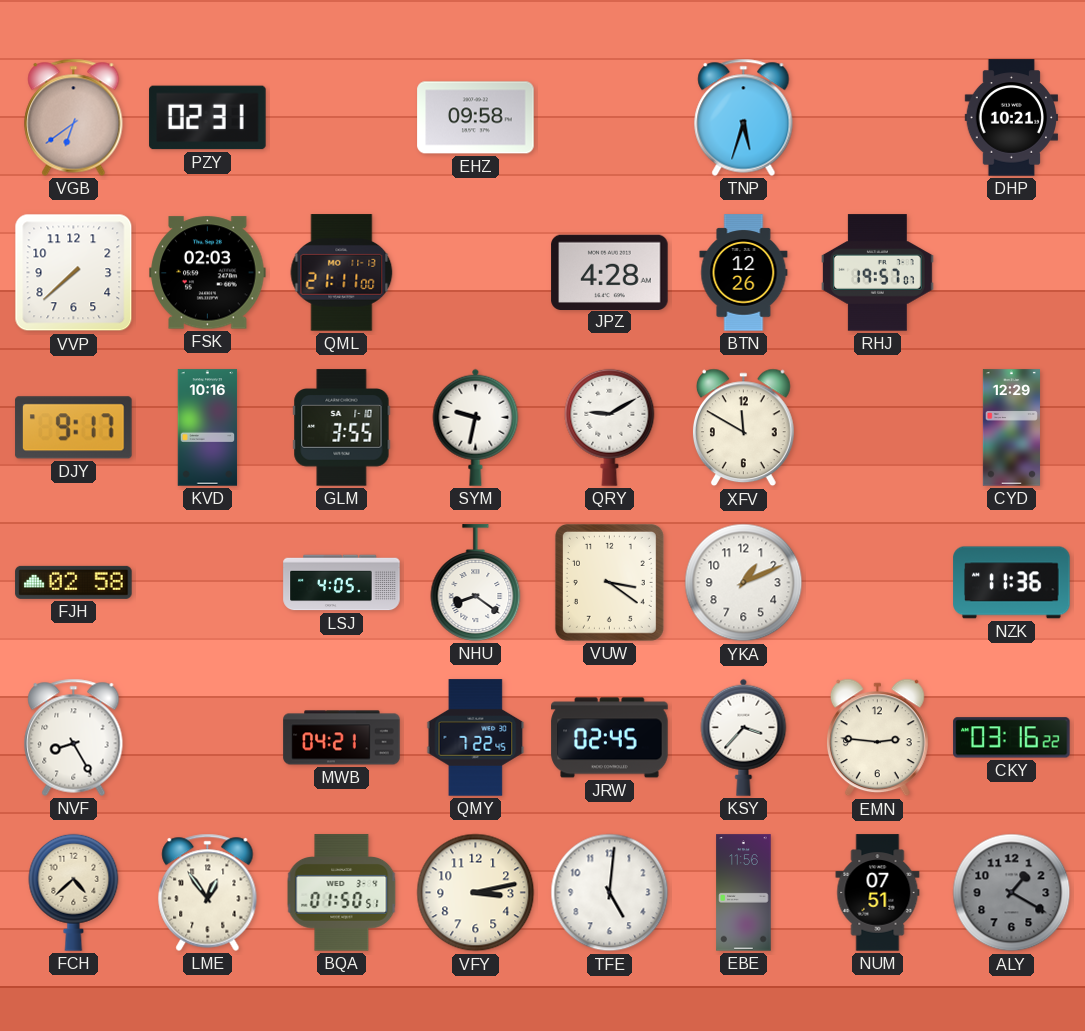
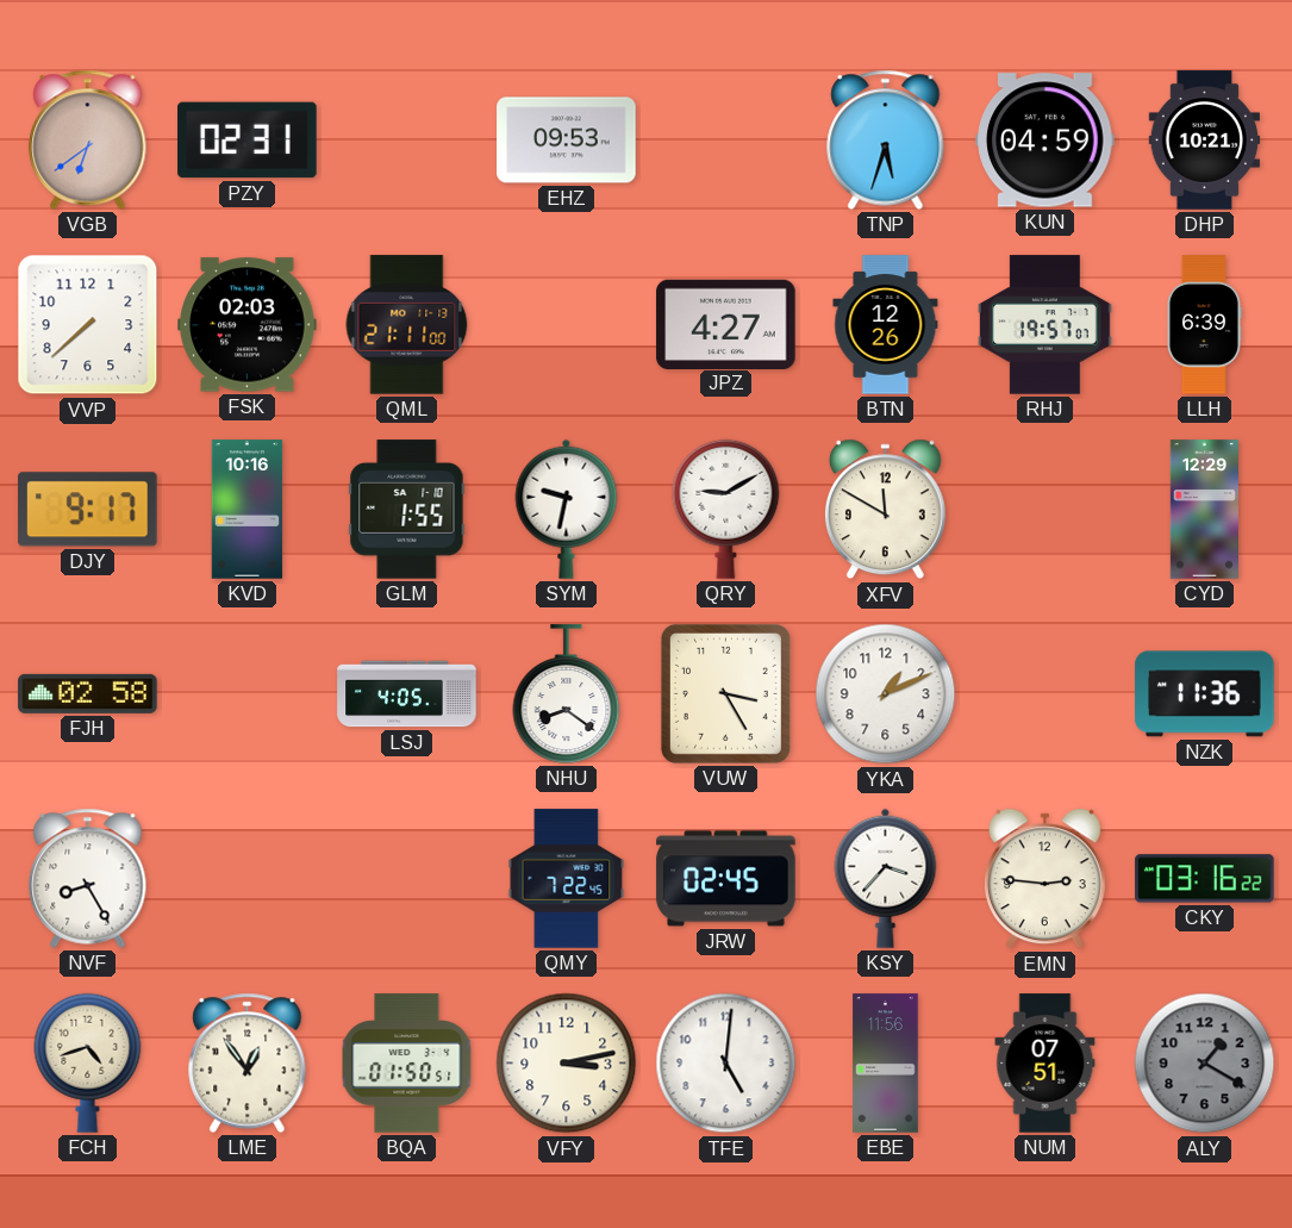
EHZ: 09:58 -> 09:53
KUN: none -> 04:59
JPZ: 4:28 -> 4:27
LLH: none -> 6:39
GLM: 3:55 -> 1:55
VUW: 3:21 -> 3:25
MWB: 04:21 -> none
FCH: 4:38 -> 4:42
